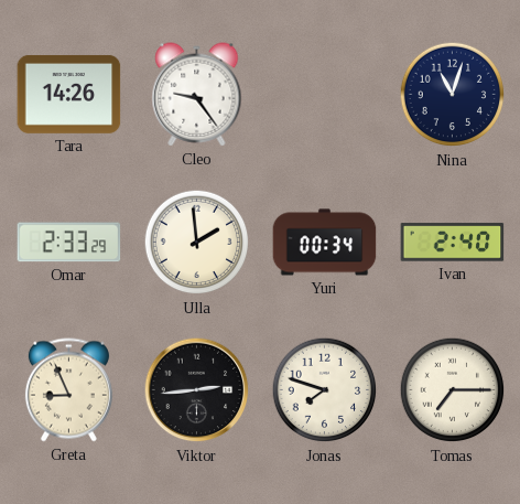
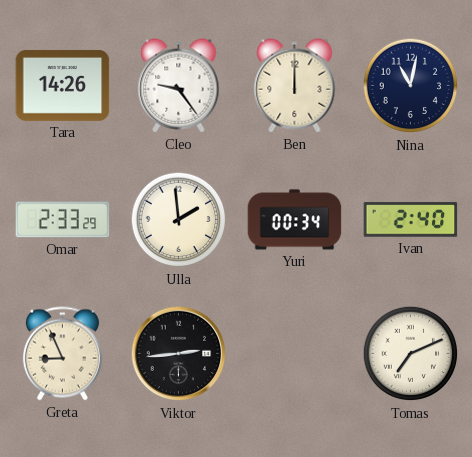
Ben: none -> 12:00
Nina: 11:03 -> 11:02
Jonas: 7:48 -> none
Tomas: 7:15 -> 7:11
